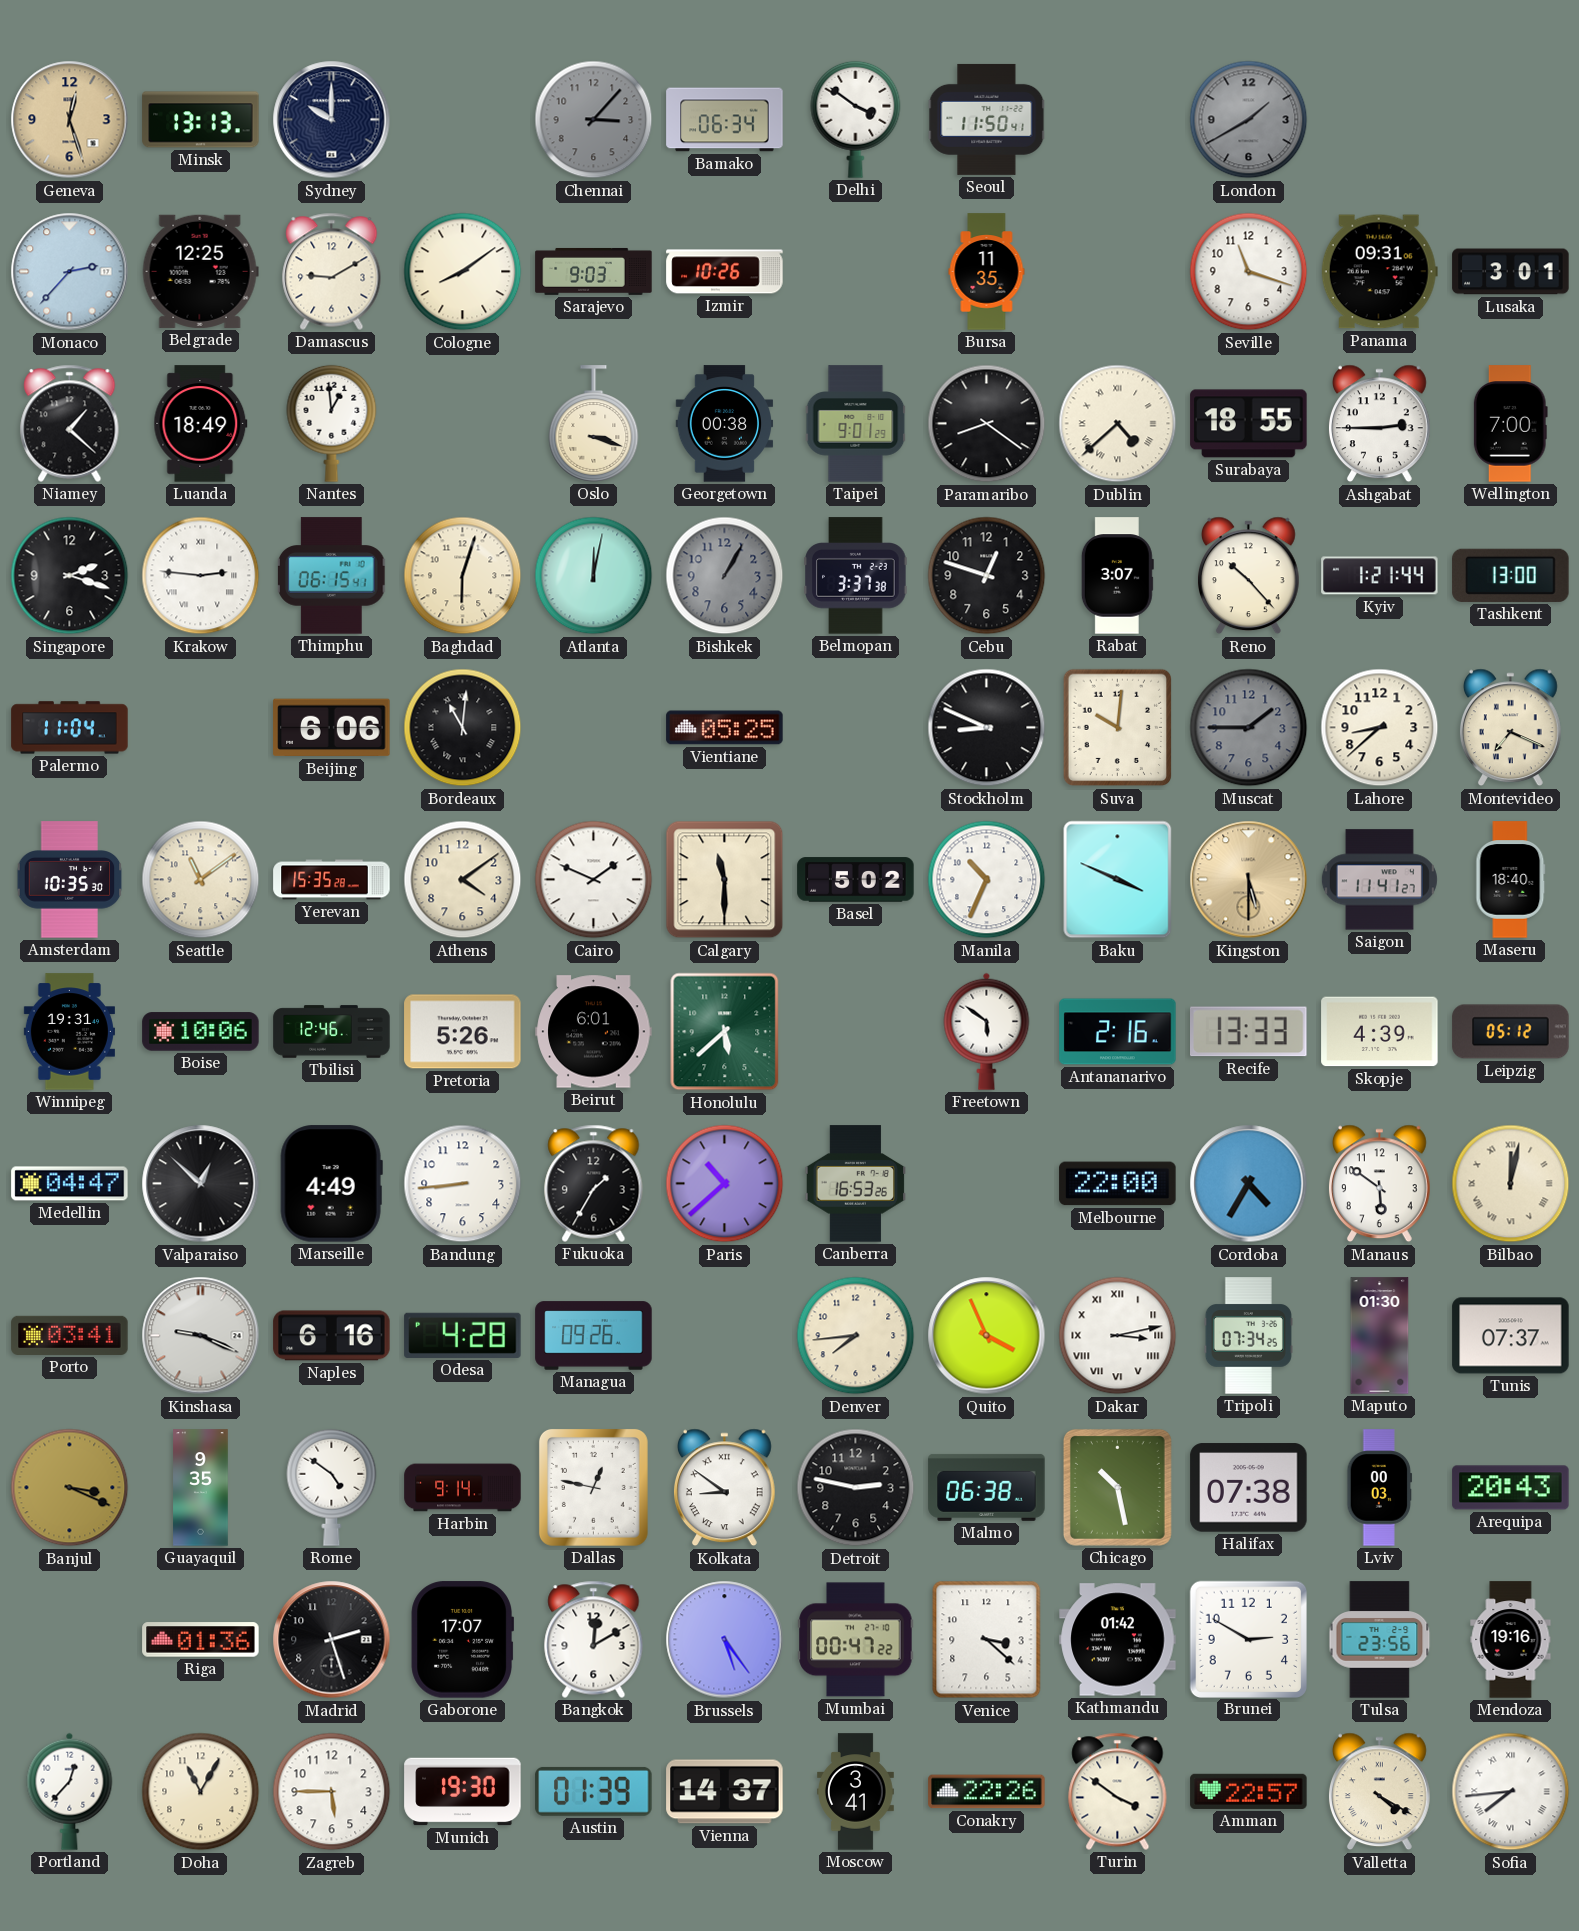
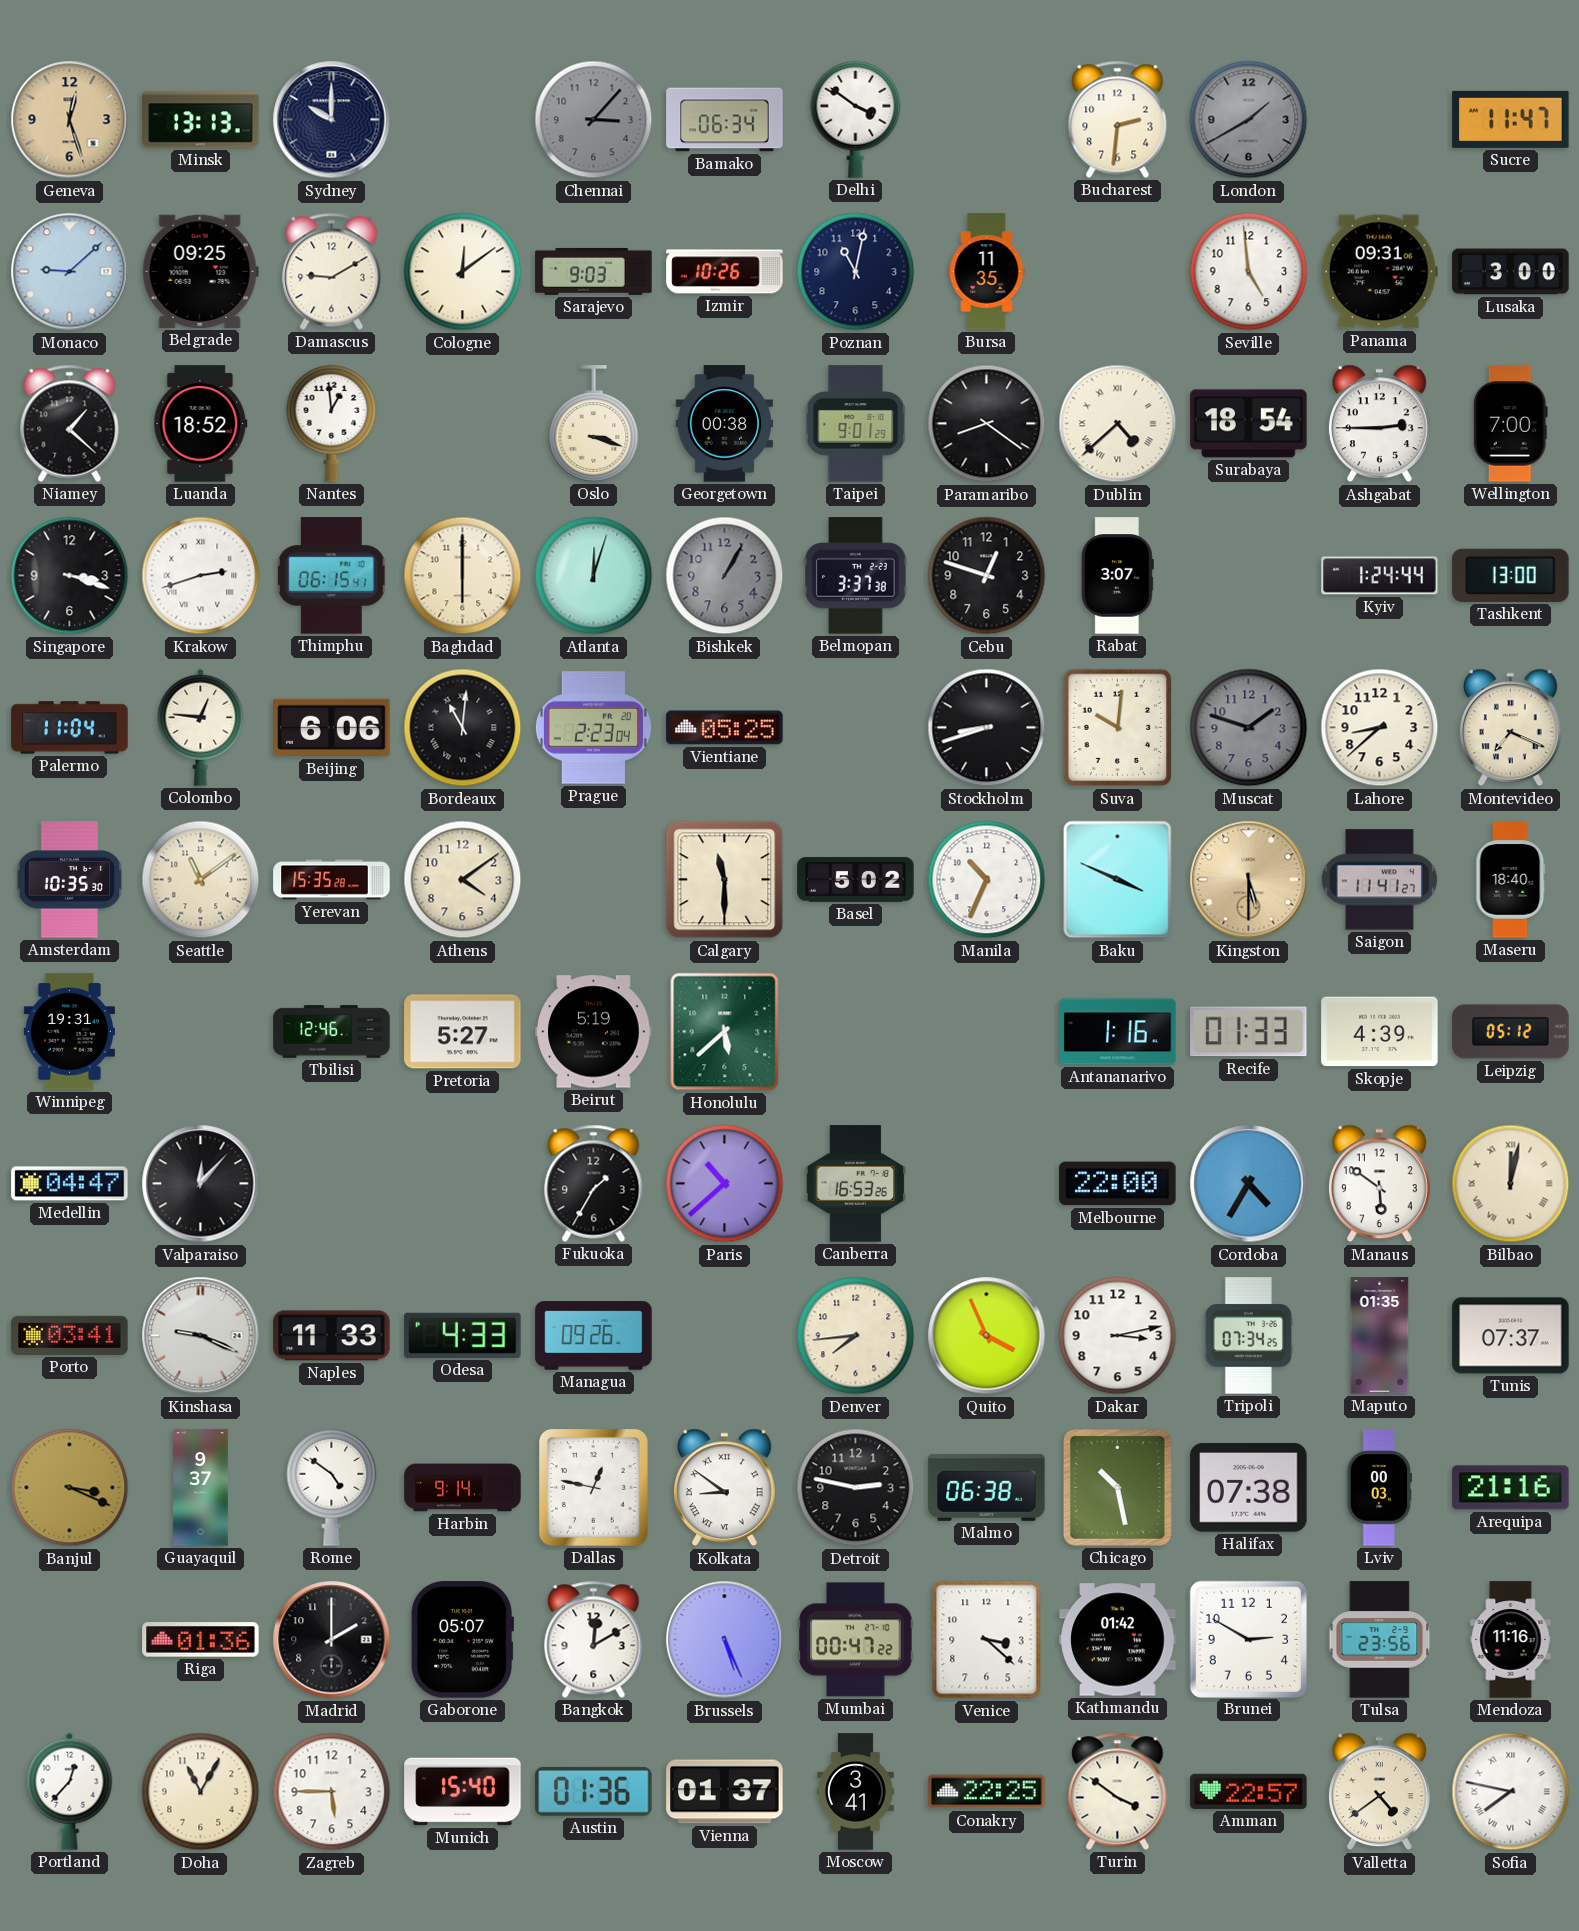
Seoul: 11:50 -> none
Bucharest: none -> 2:31
Sucre: none -> 11:47
Monaco: 2:37 -> 9:08
Belgrade: 12:25 -> 09:25
Cologne: 8:09 -> 12:09
Poznan: none -> 11:02
Seville: 11:18 -> 4:59
Lusaka: 3:01 -> 3:00
Luanda: 18:49 -> 18:52
Surabaya: 18:55 -> 18:54
Singapore: 2:18 -> 3:18
Krakow: 2:46 -> 2:42
Baghdad: 6:03 -> 6:00
Atlanta: 12:02 -> 12:03
Reno: 10:23 -> none
Kyiv: 1:21 -> 1:24
Colombo: none -> 12:46
Prague: none -> 2:23
Stockholm: 8:49 -> 8:42
Muscat: 1:45 -> 1:48
Cairo: 1:49 -> none
Boise: 10:06 -> none
Pretoria: 5:26 -> 5:27
Beirut: 6:01 -> 5:19
Freetown: 5:51 -> none
Antananarivo: 2:16 -> 1:16
Recife: 13:33 -> 01:33
Valparaiso: 12:52 -> 12:07
Marseille: 4:49 -> none
Bandung: 8:44 -> none
Naples: 6:16 -> 11:33
Odesa: 4:28 -> 4:33
Dakar numerals: Roman -> Arabic
Maputo: 01:30 -> 01:35
Guayaquil: 9:35 -> 9:37
Arequipa: 20:43 -> 21:16
Madrid: 2:27 -> 2:00
Gaborone: 17:07 -> 05:07
Brussels: 5:24 -> 5:26
Mendoza: 19:16 -> 11:16
Munich: 19:30 -> 15:40
Austin: 01:39 -> 01:36
Vienna: 14:37 -> 01:37
Conakry: 22:26 -> 22:25
Valletta: 4:20 -> 4:39
Sofia: 7:44 -> 7:47
